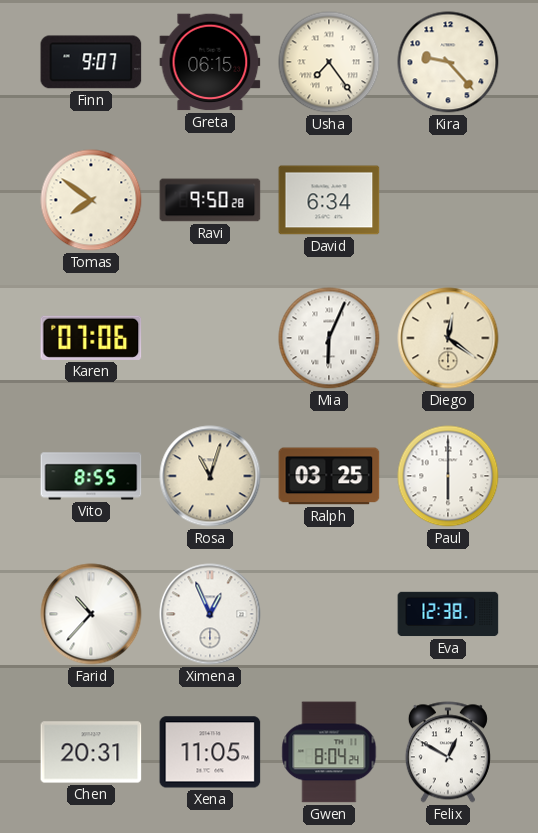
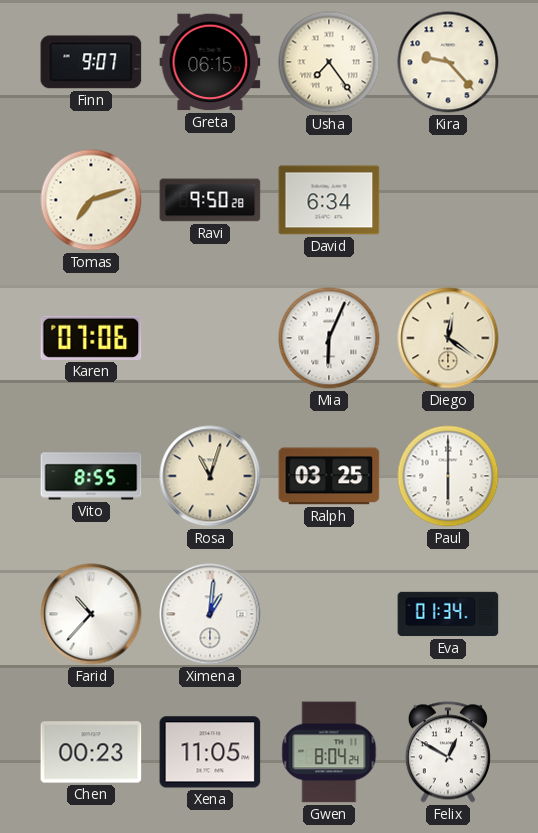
Tomas: 7:51 -> 7:12
Ximena: 12:56 -> 1:01
Eva: 12:38 -> 01:34
Chen: 20:31 -> 00:23
